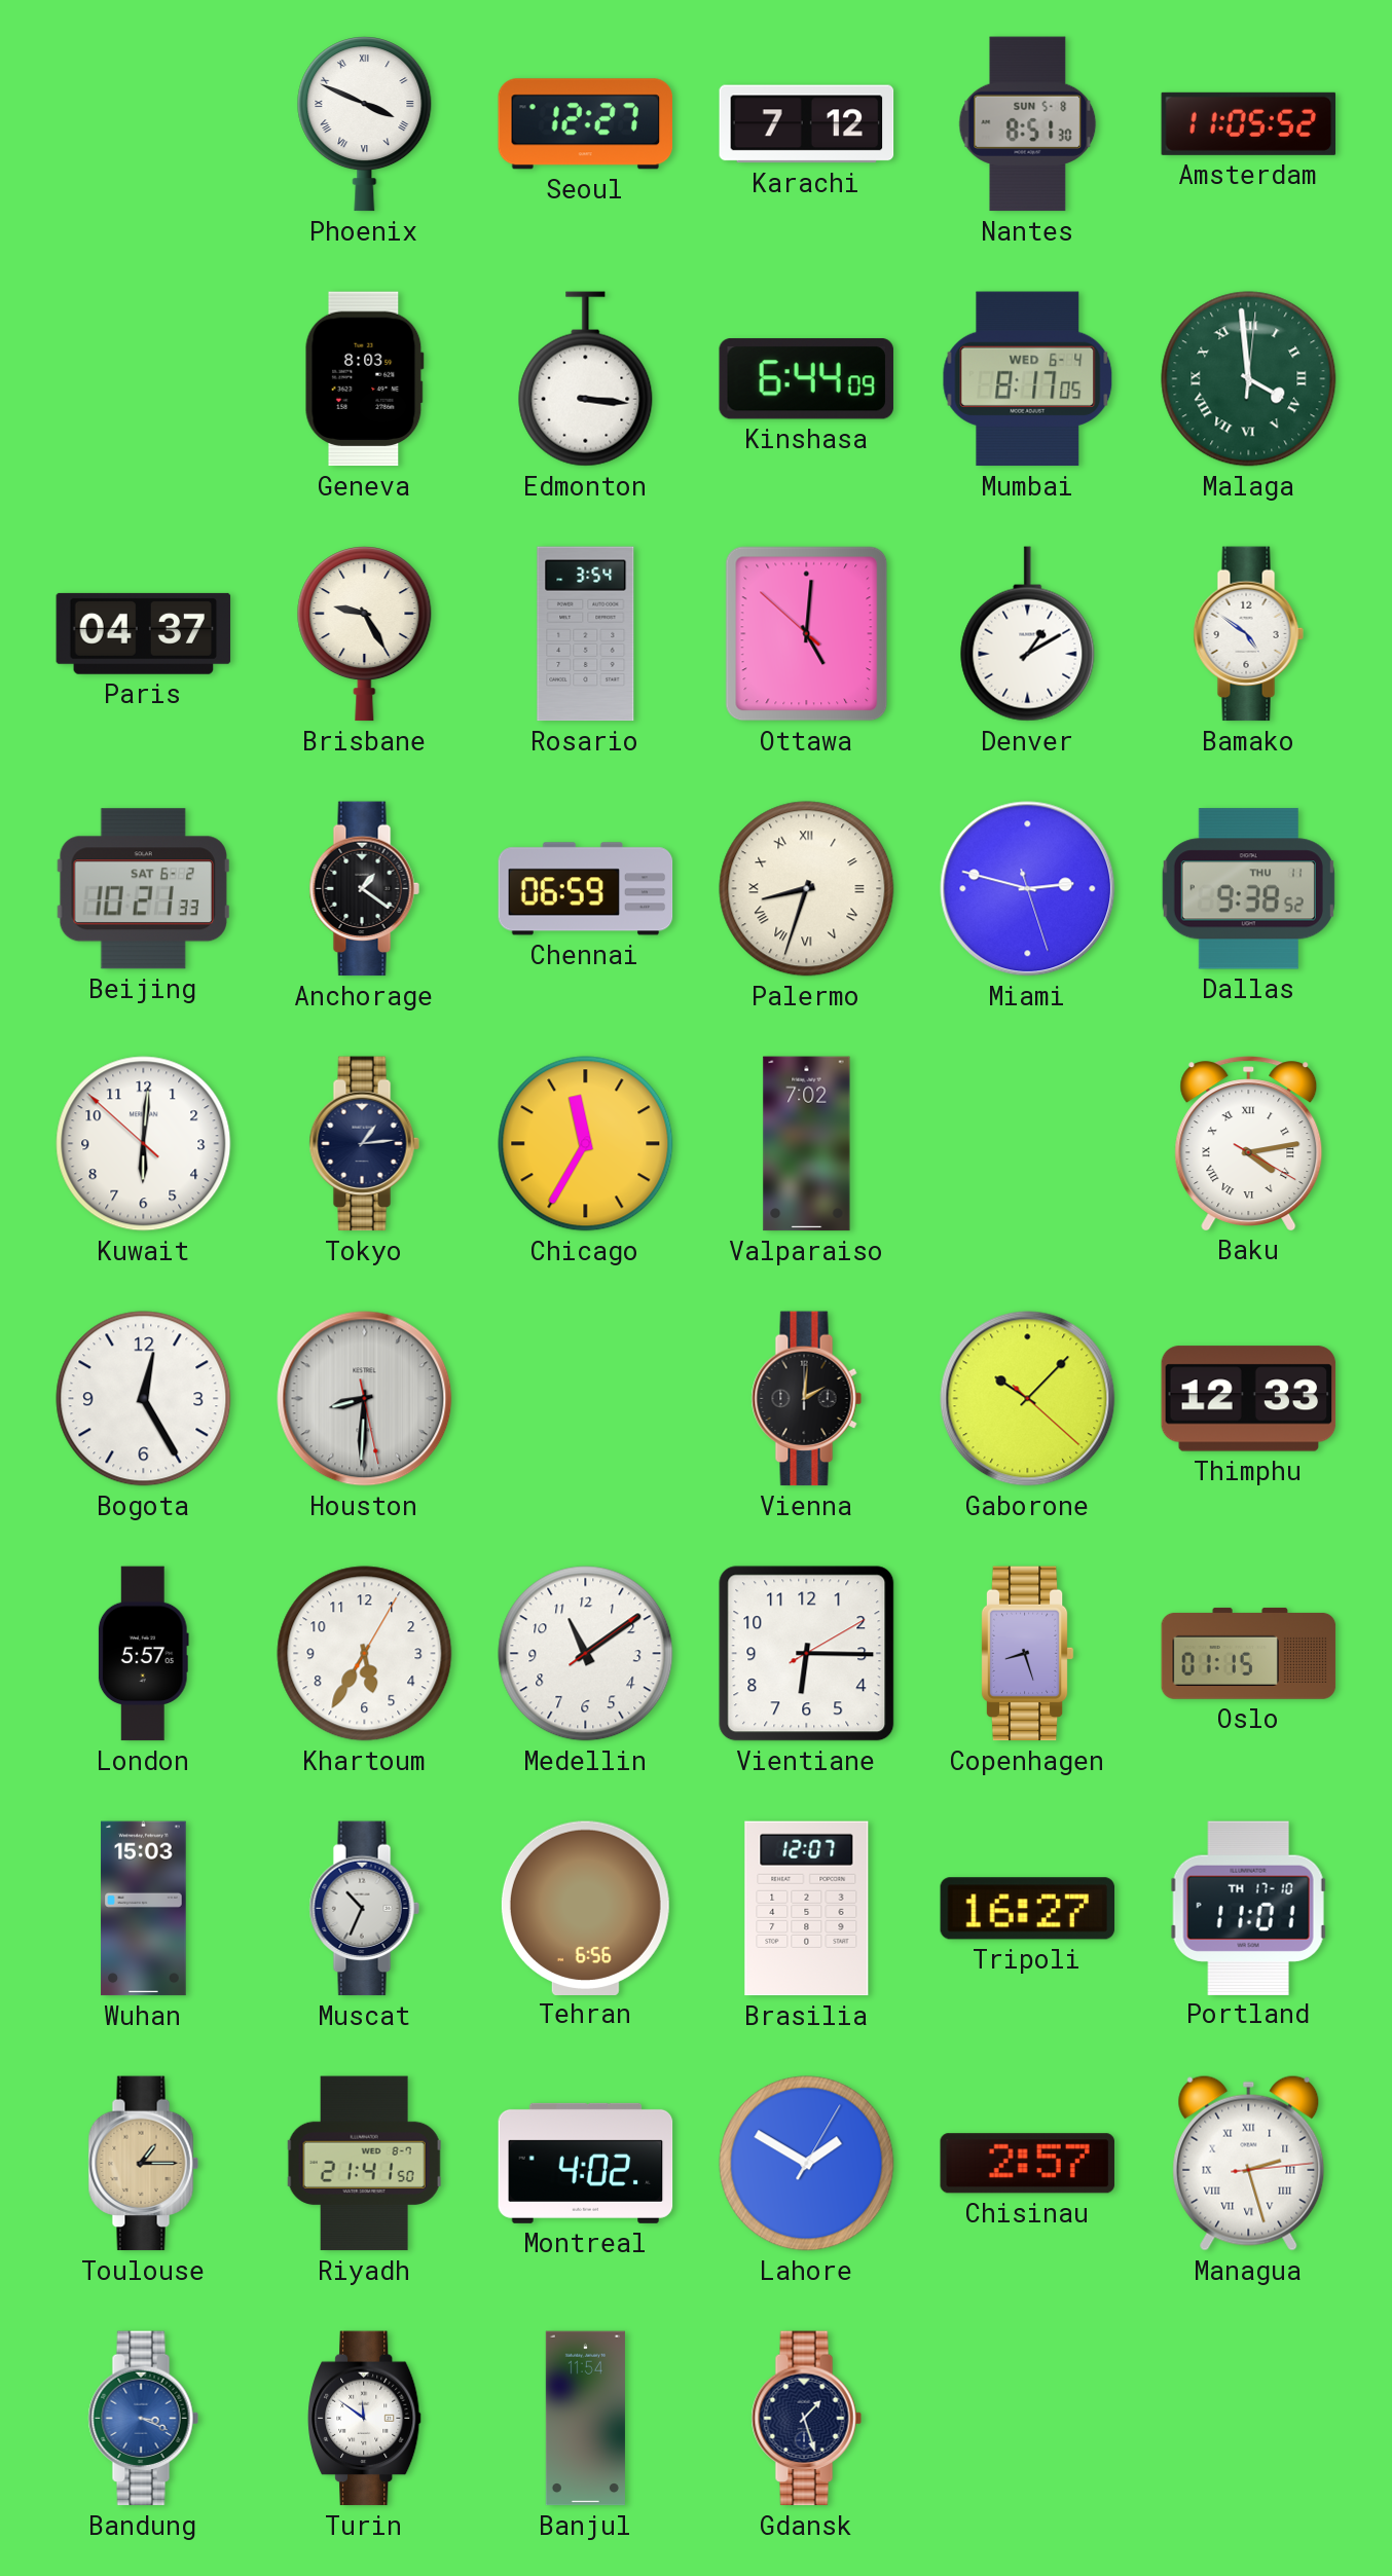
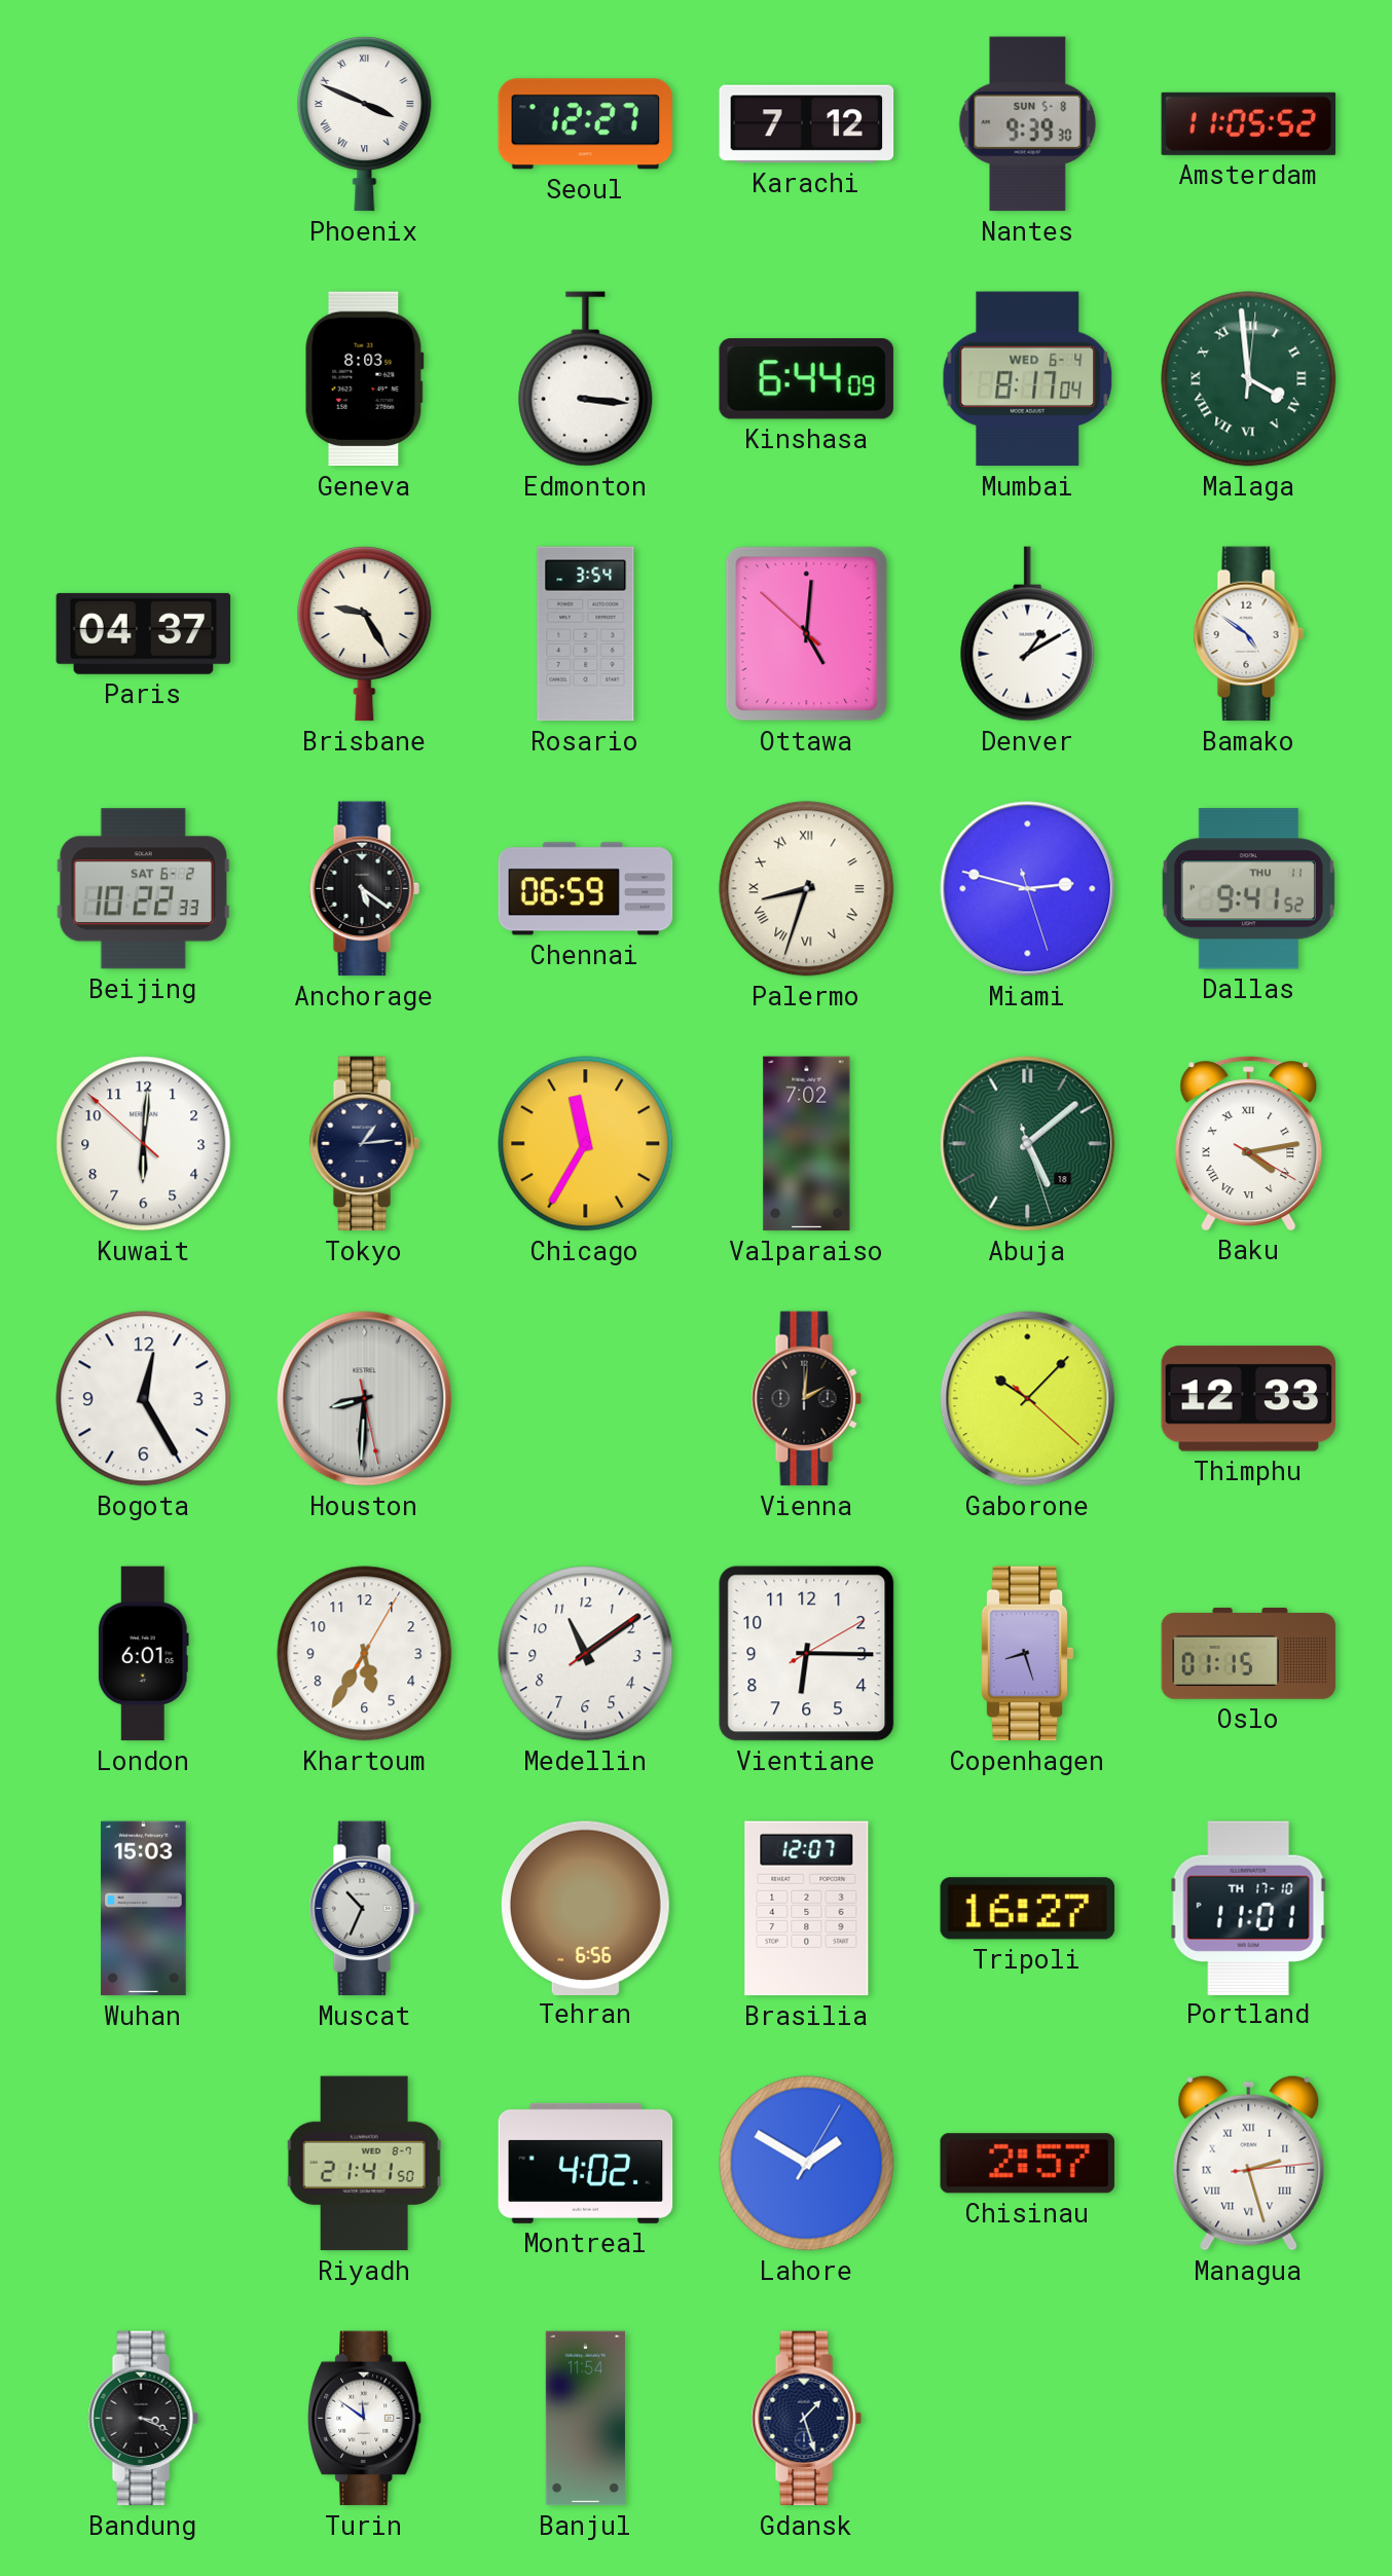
Nantes: 8:51 -> 9:39
Mumbai: 8:17:05 -> 8:17:04
Beijing: 10:21 -> 10:22
Anchorage: 1:21 -> 5:21
Dallas: 9:38 -> 9:41
Abuja: none -> 5:08
London: 5:57 -> 6:01
Toulouse: 1:15 -> none
Bandung dial: blue -> black
